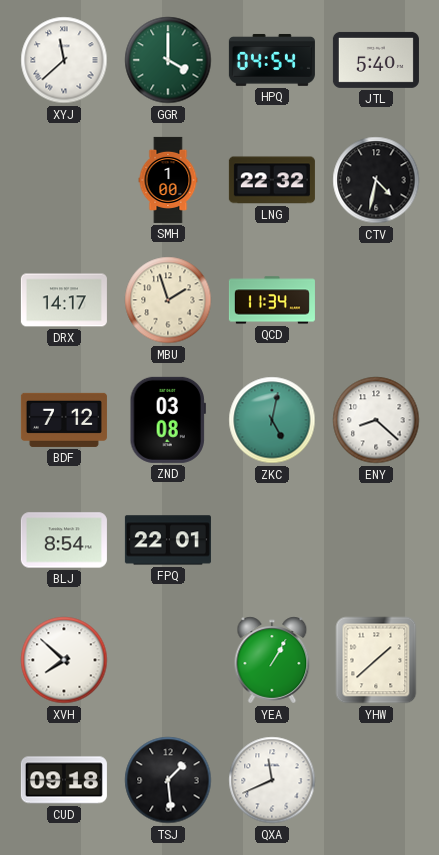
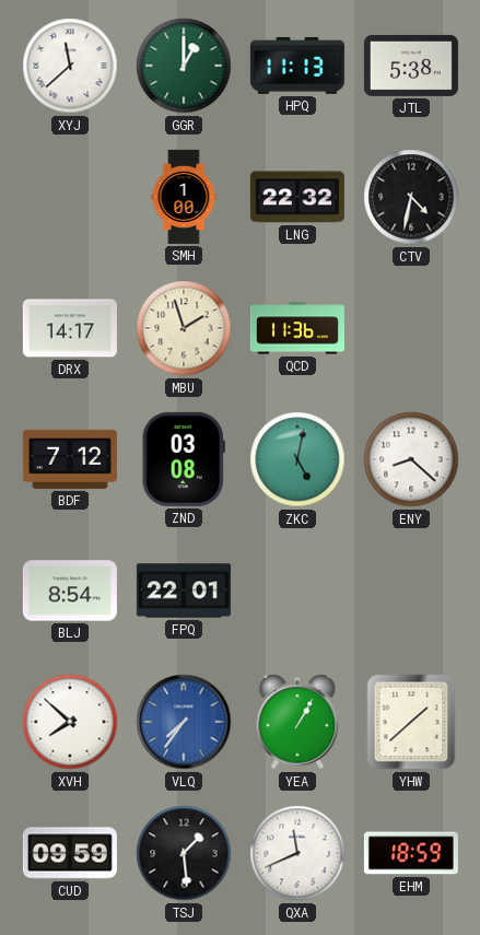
GGR: 4:00 -> 1:00
HPQ: 04:54 -> 11:13
JTL: 5:40 -> 5:38
QCD: 11:34 -> 11:36
VLQ: none -> 7:36
CUD: 09:18 -> 09:59
EHM: none -> 18:59
